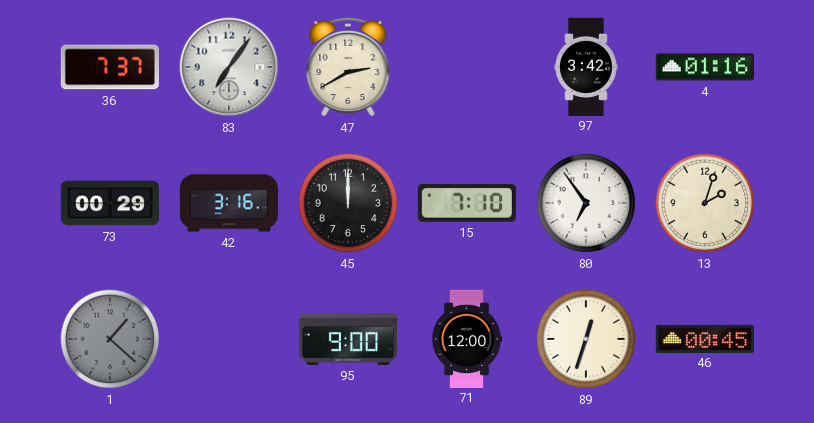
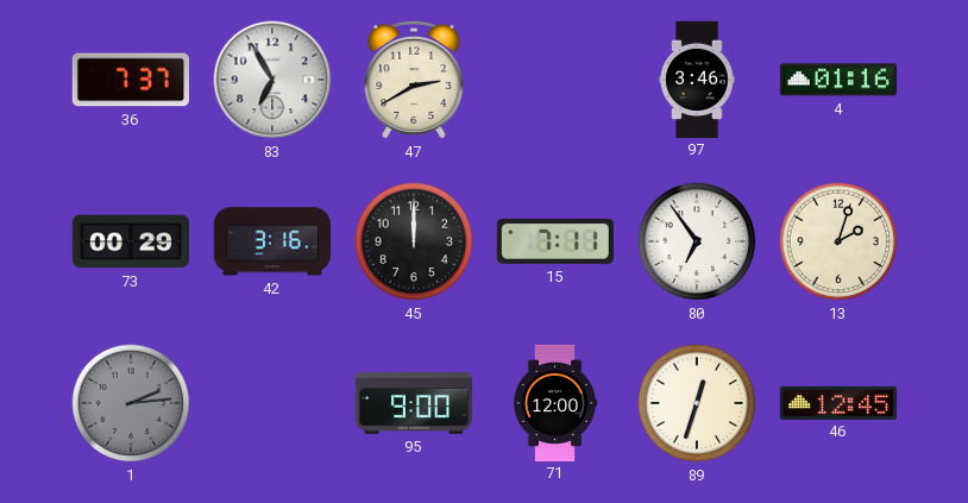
83: 7:06 -> 6:55
97: 3:42 -> 3:46
15: 7:10 -> 7:11
1: 1:22 -> 2:14
46: 00:45 -> 12:45
